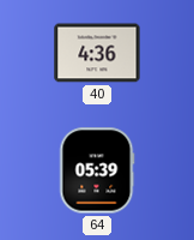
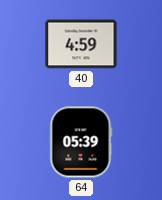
40: 4:36 -> 4:59
